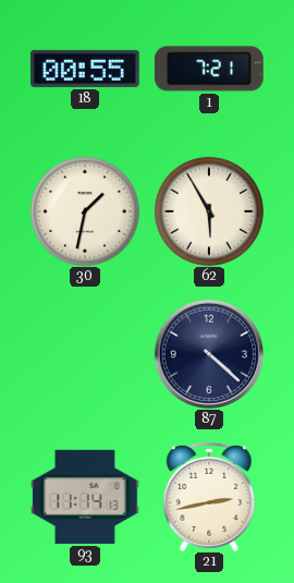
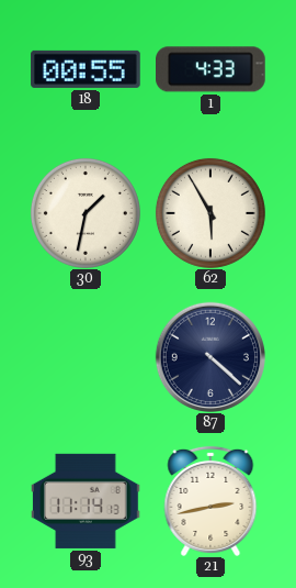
1: 7:21 -> 4:33
